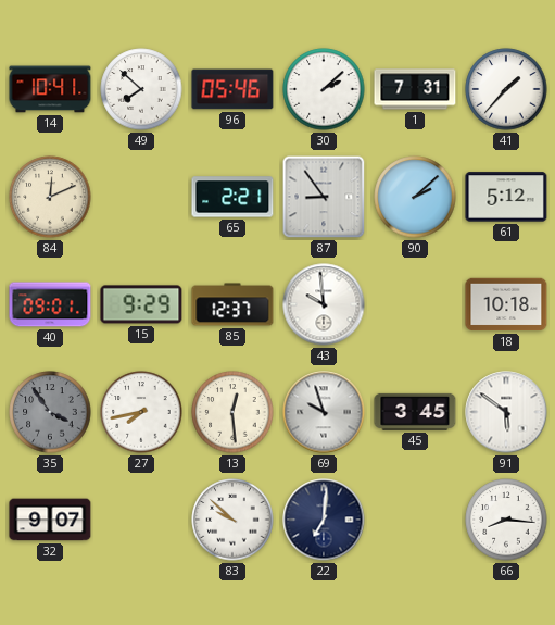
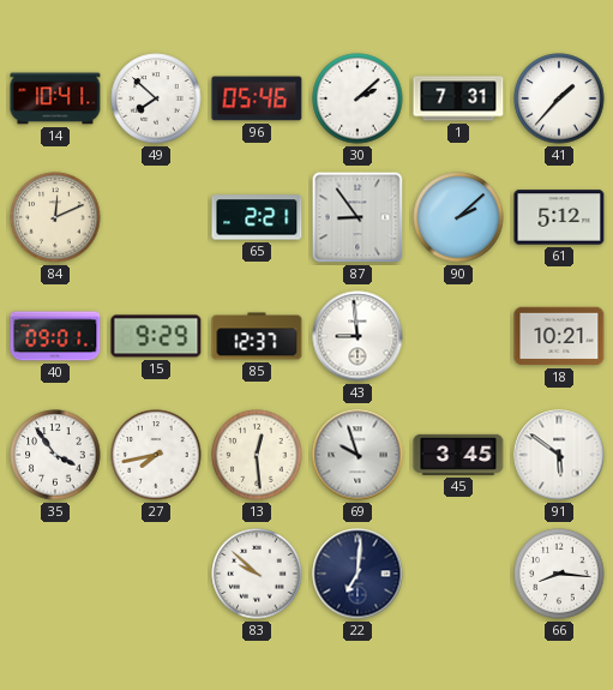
43: 9:59 -> 8:59
18: 10:18 -> 10:21
35 dial: grey -> white
32: 9:07 -> none
